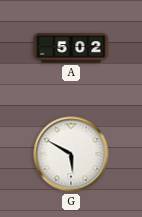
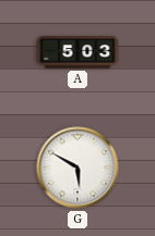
A: 5:02 -> 5:03
